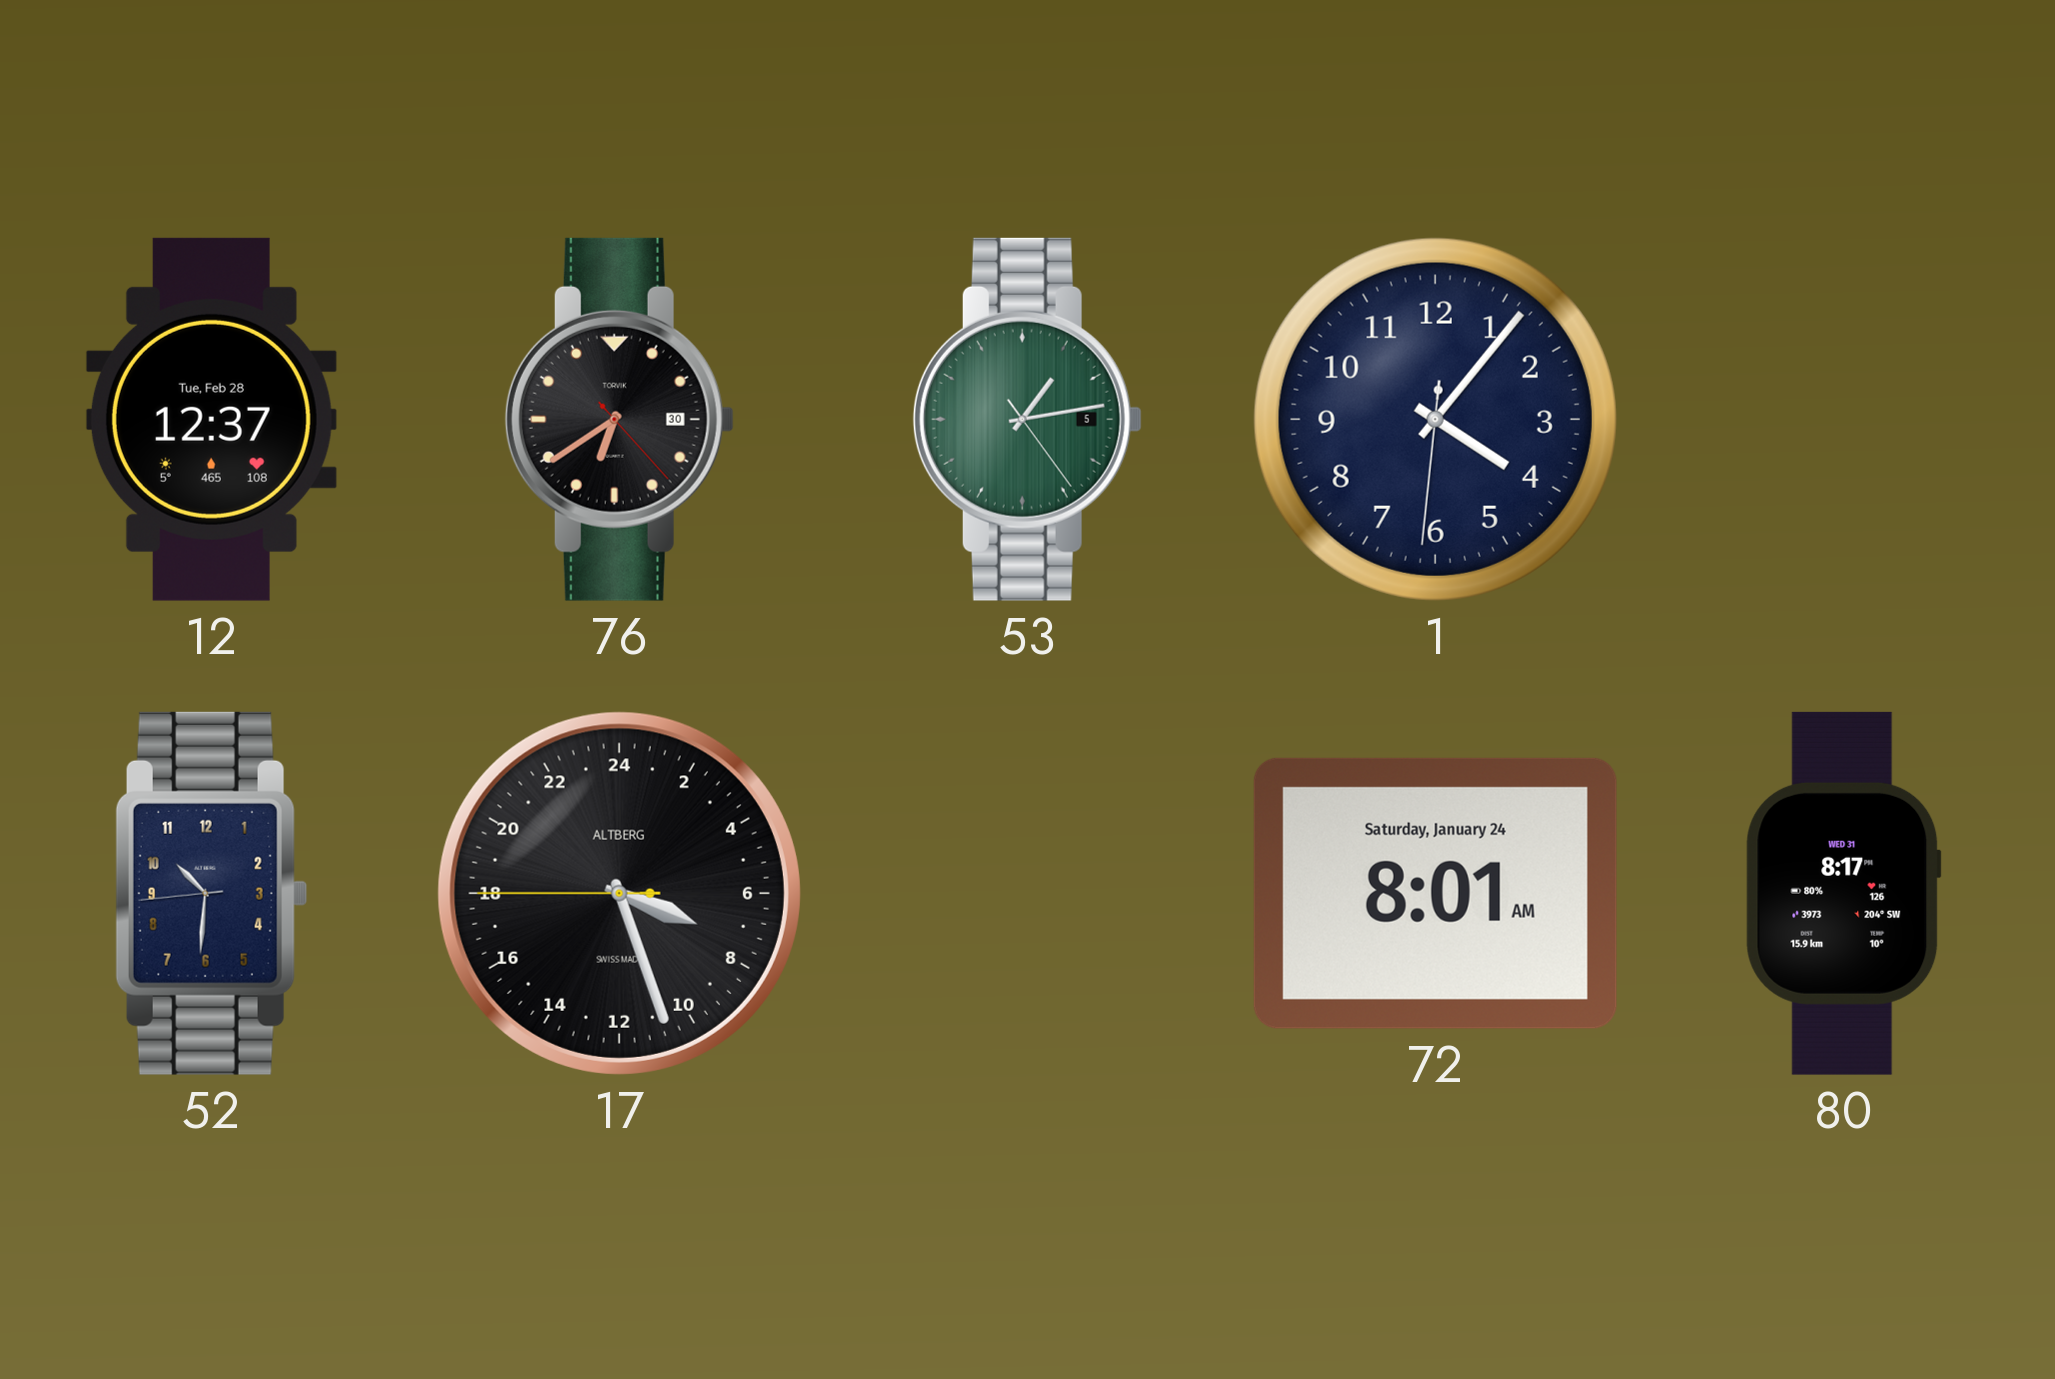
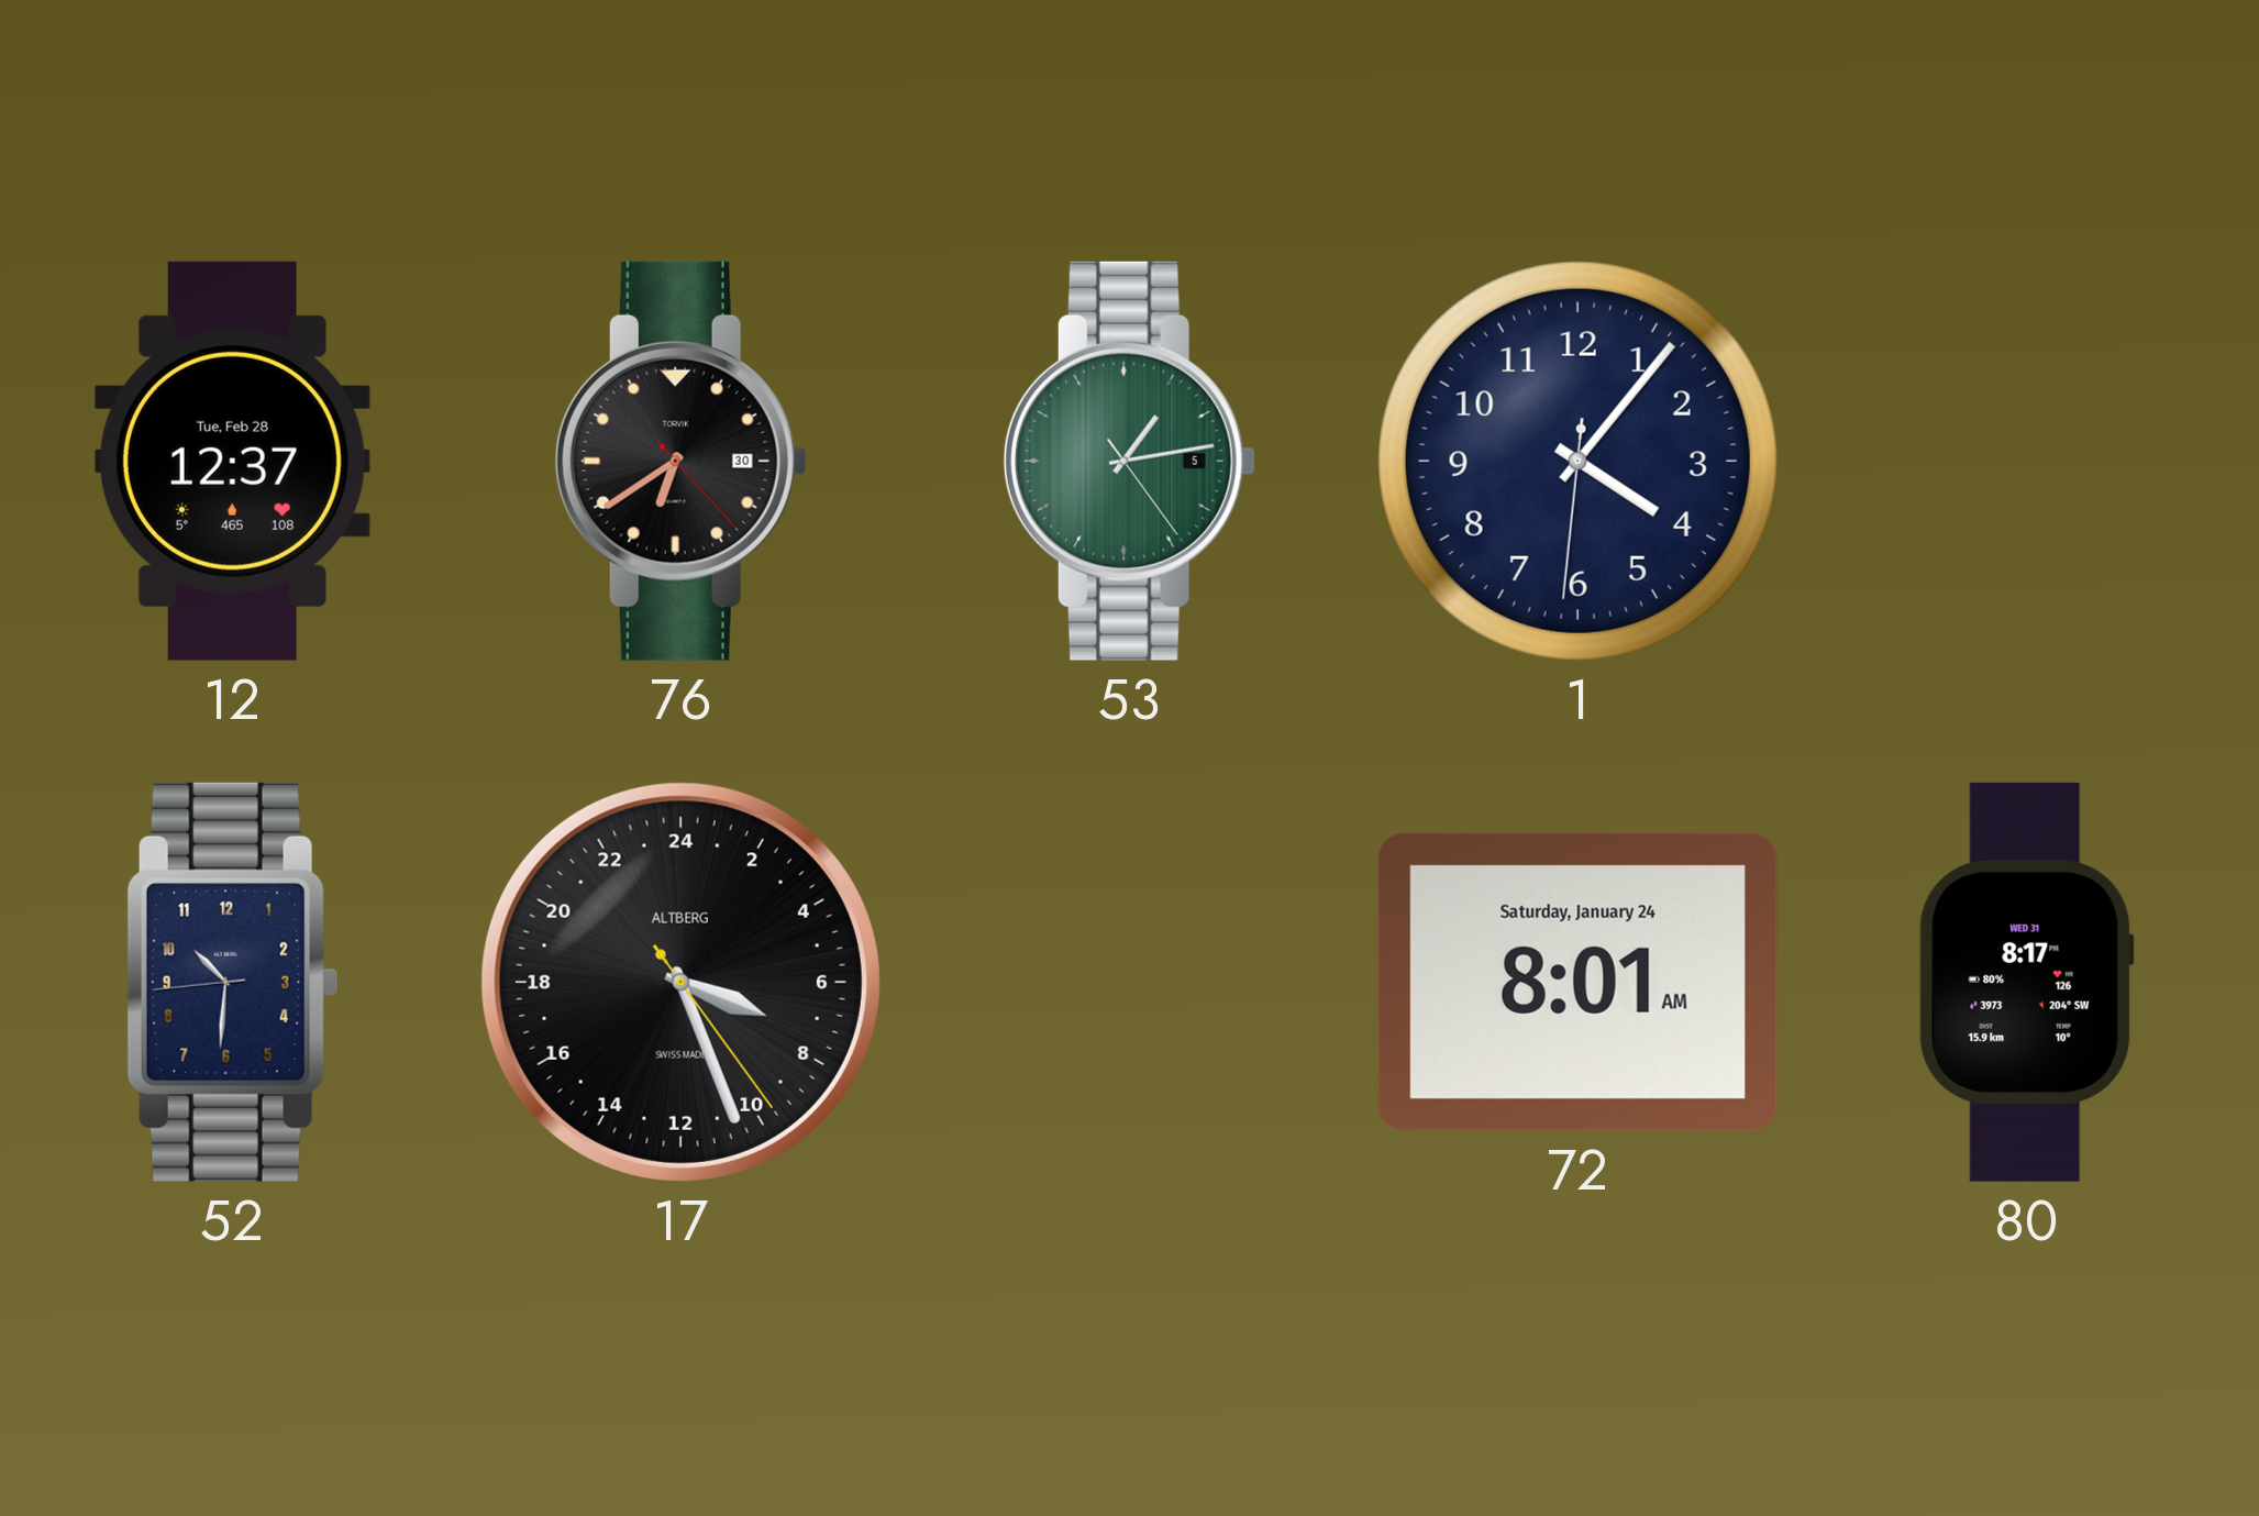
17: 7:26:45 -> 7:26:24
